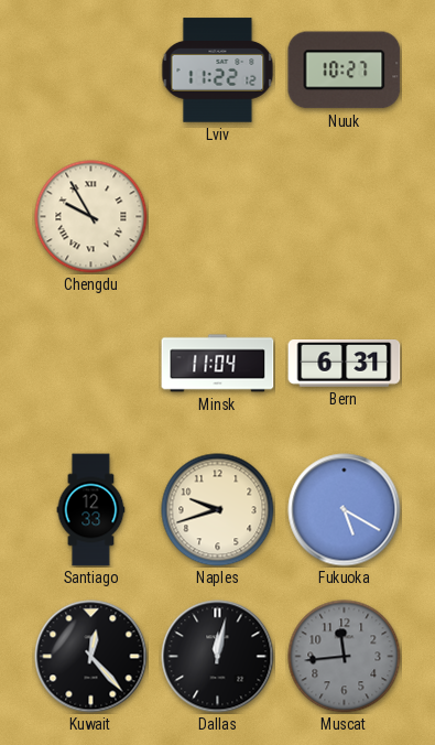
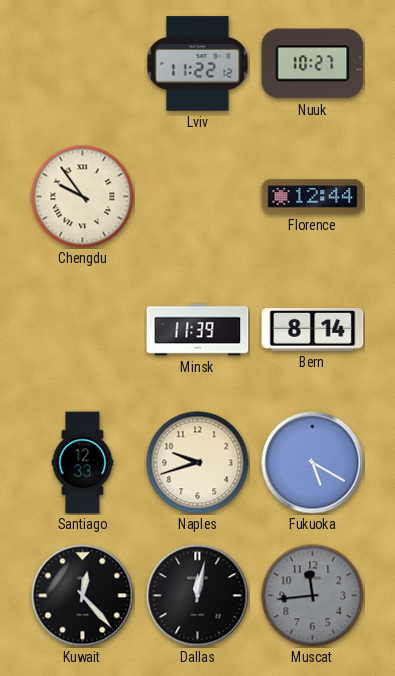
Chengdu: 9:55 -> 9:54
Florence: none -> 12:44
Minsk: 11:04 -> 11:39
Bern: 6:31 -> 8:14
